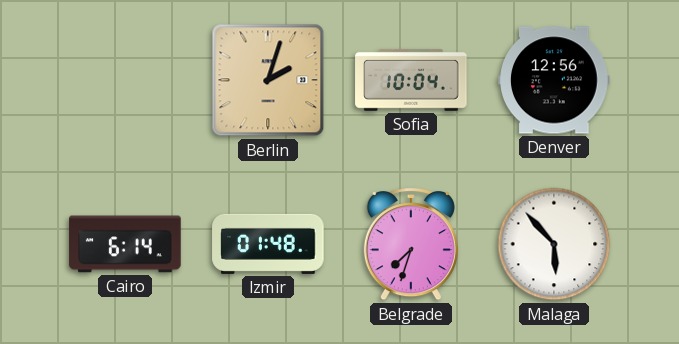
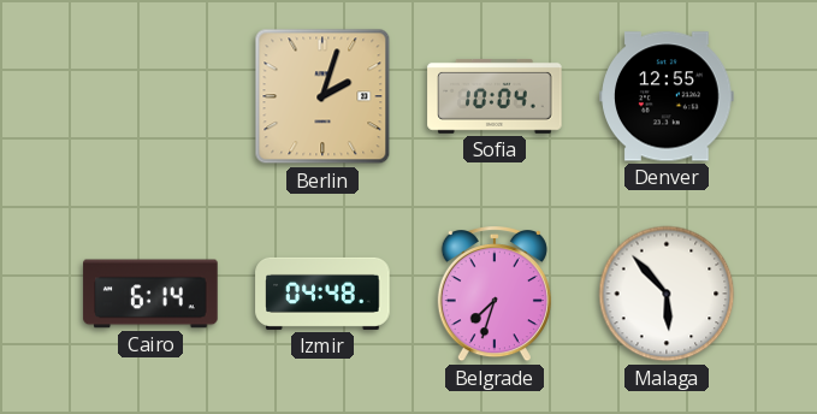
Denver: 12:56 -> 12:55
Izmir: 01:48 -> 04:48
